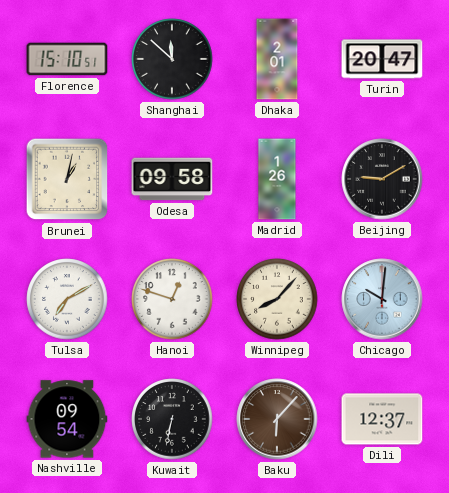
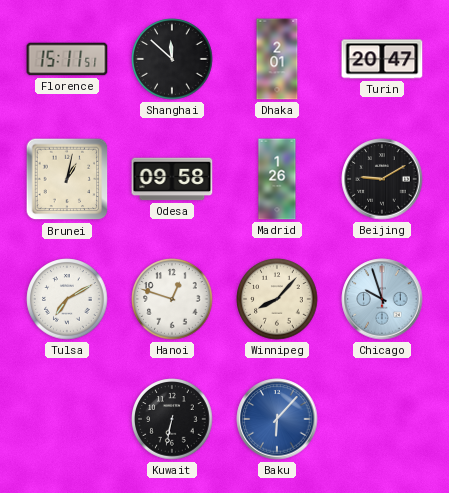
Florence: 15:10 -> 15:11
Chicago: 10:01 -> 9:57
Nashville: 09:54 -> none
Baku dial: brown -> blue
Dili: 12:37 -> none
